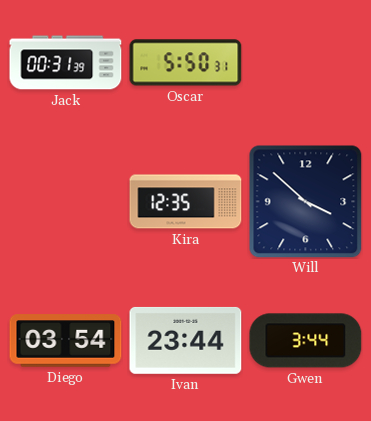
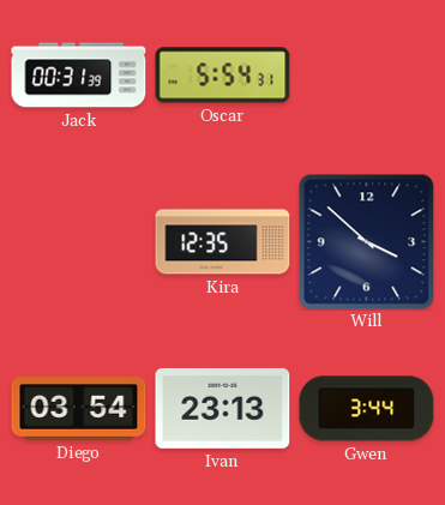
Oscar: 5:50 -> 5:54
Ivan: 23:44 -> 23:13
